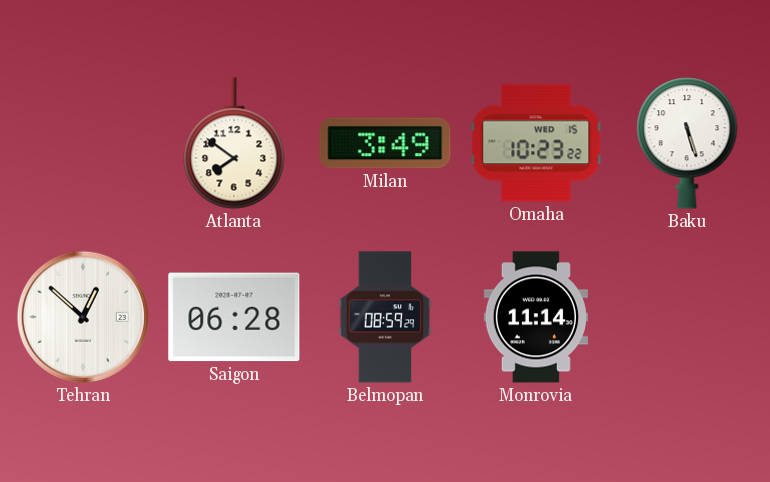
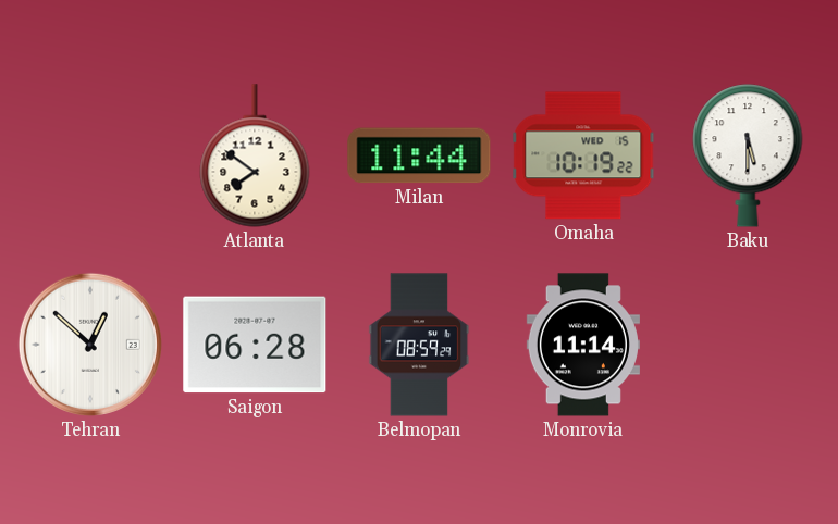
Milan: 3:49 -> 11:44
Omaha: 10:23 -> 10:19
Baku: 5:27 -> 5:30
